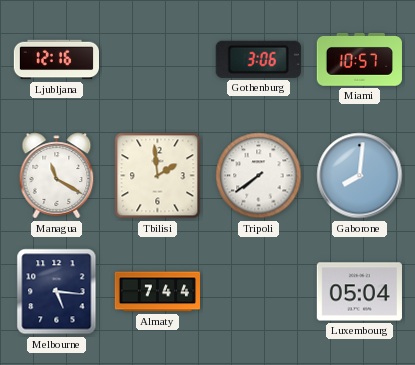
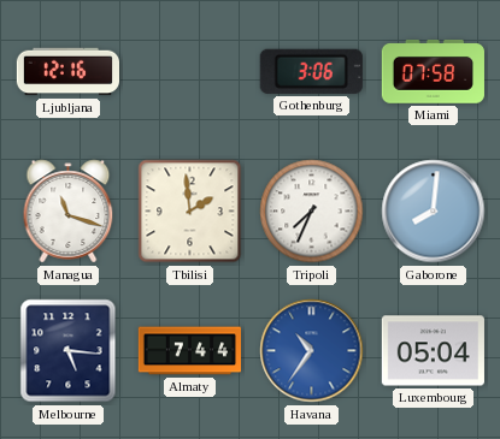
Miami: 10:57 -> 07:58
Managua: 11:20 -> 11:18
Tripoli: 7:39 -> 7:34
Havana: none -> 10:36
